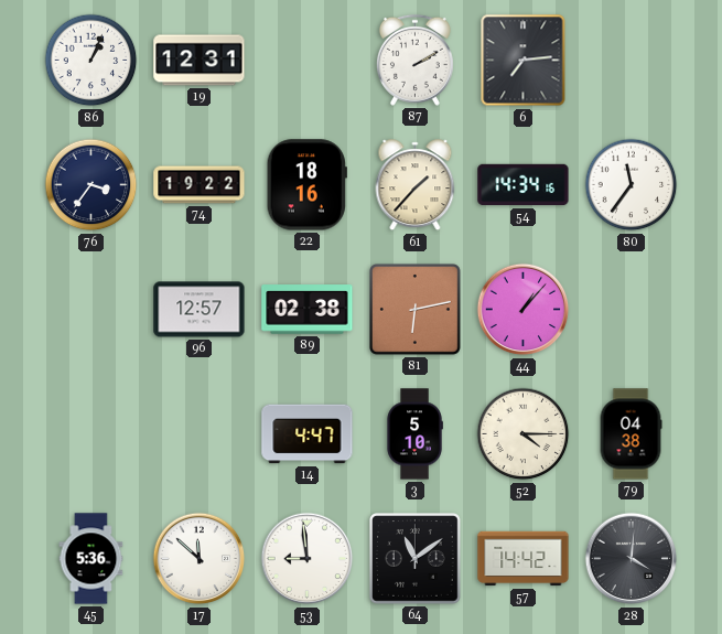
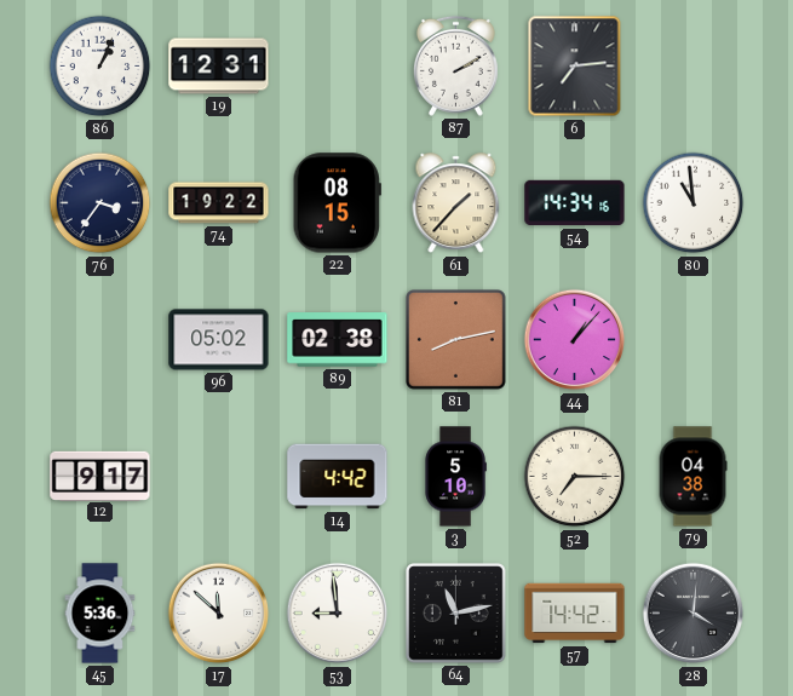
22: 18:16 -> 08:15
80: 11:36 -> 10:59
96: 12:57 -> 05:02
81: 6:13 -> 8:13
12: none -> 9:17
14: 4:47 -> 4:42
52: 4:15 -> 7:15
64: 11:09 -> 11:13
